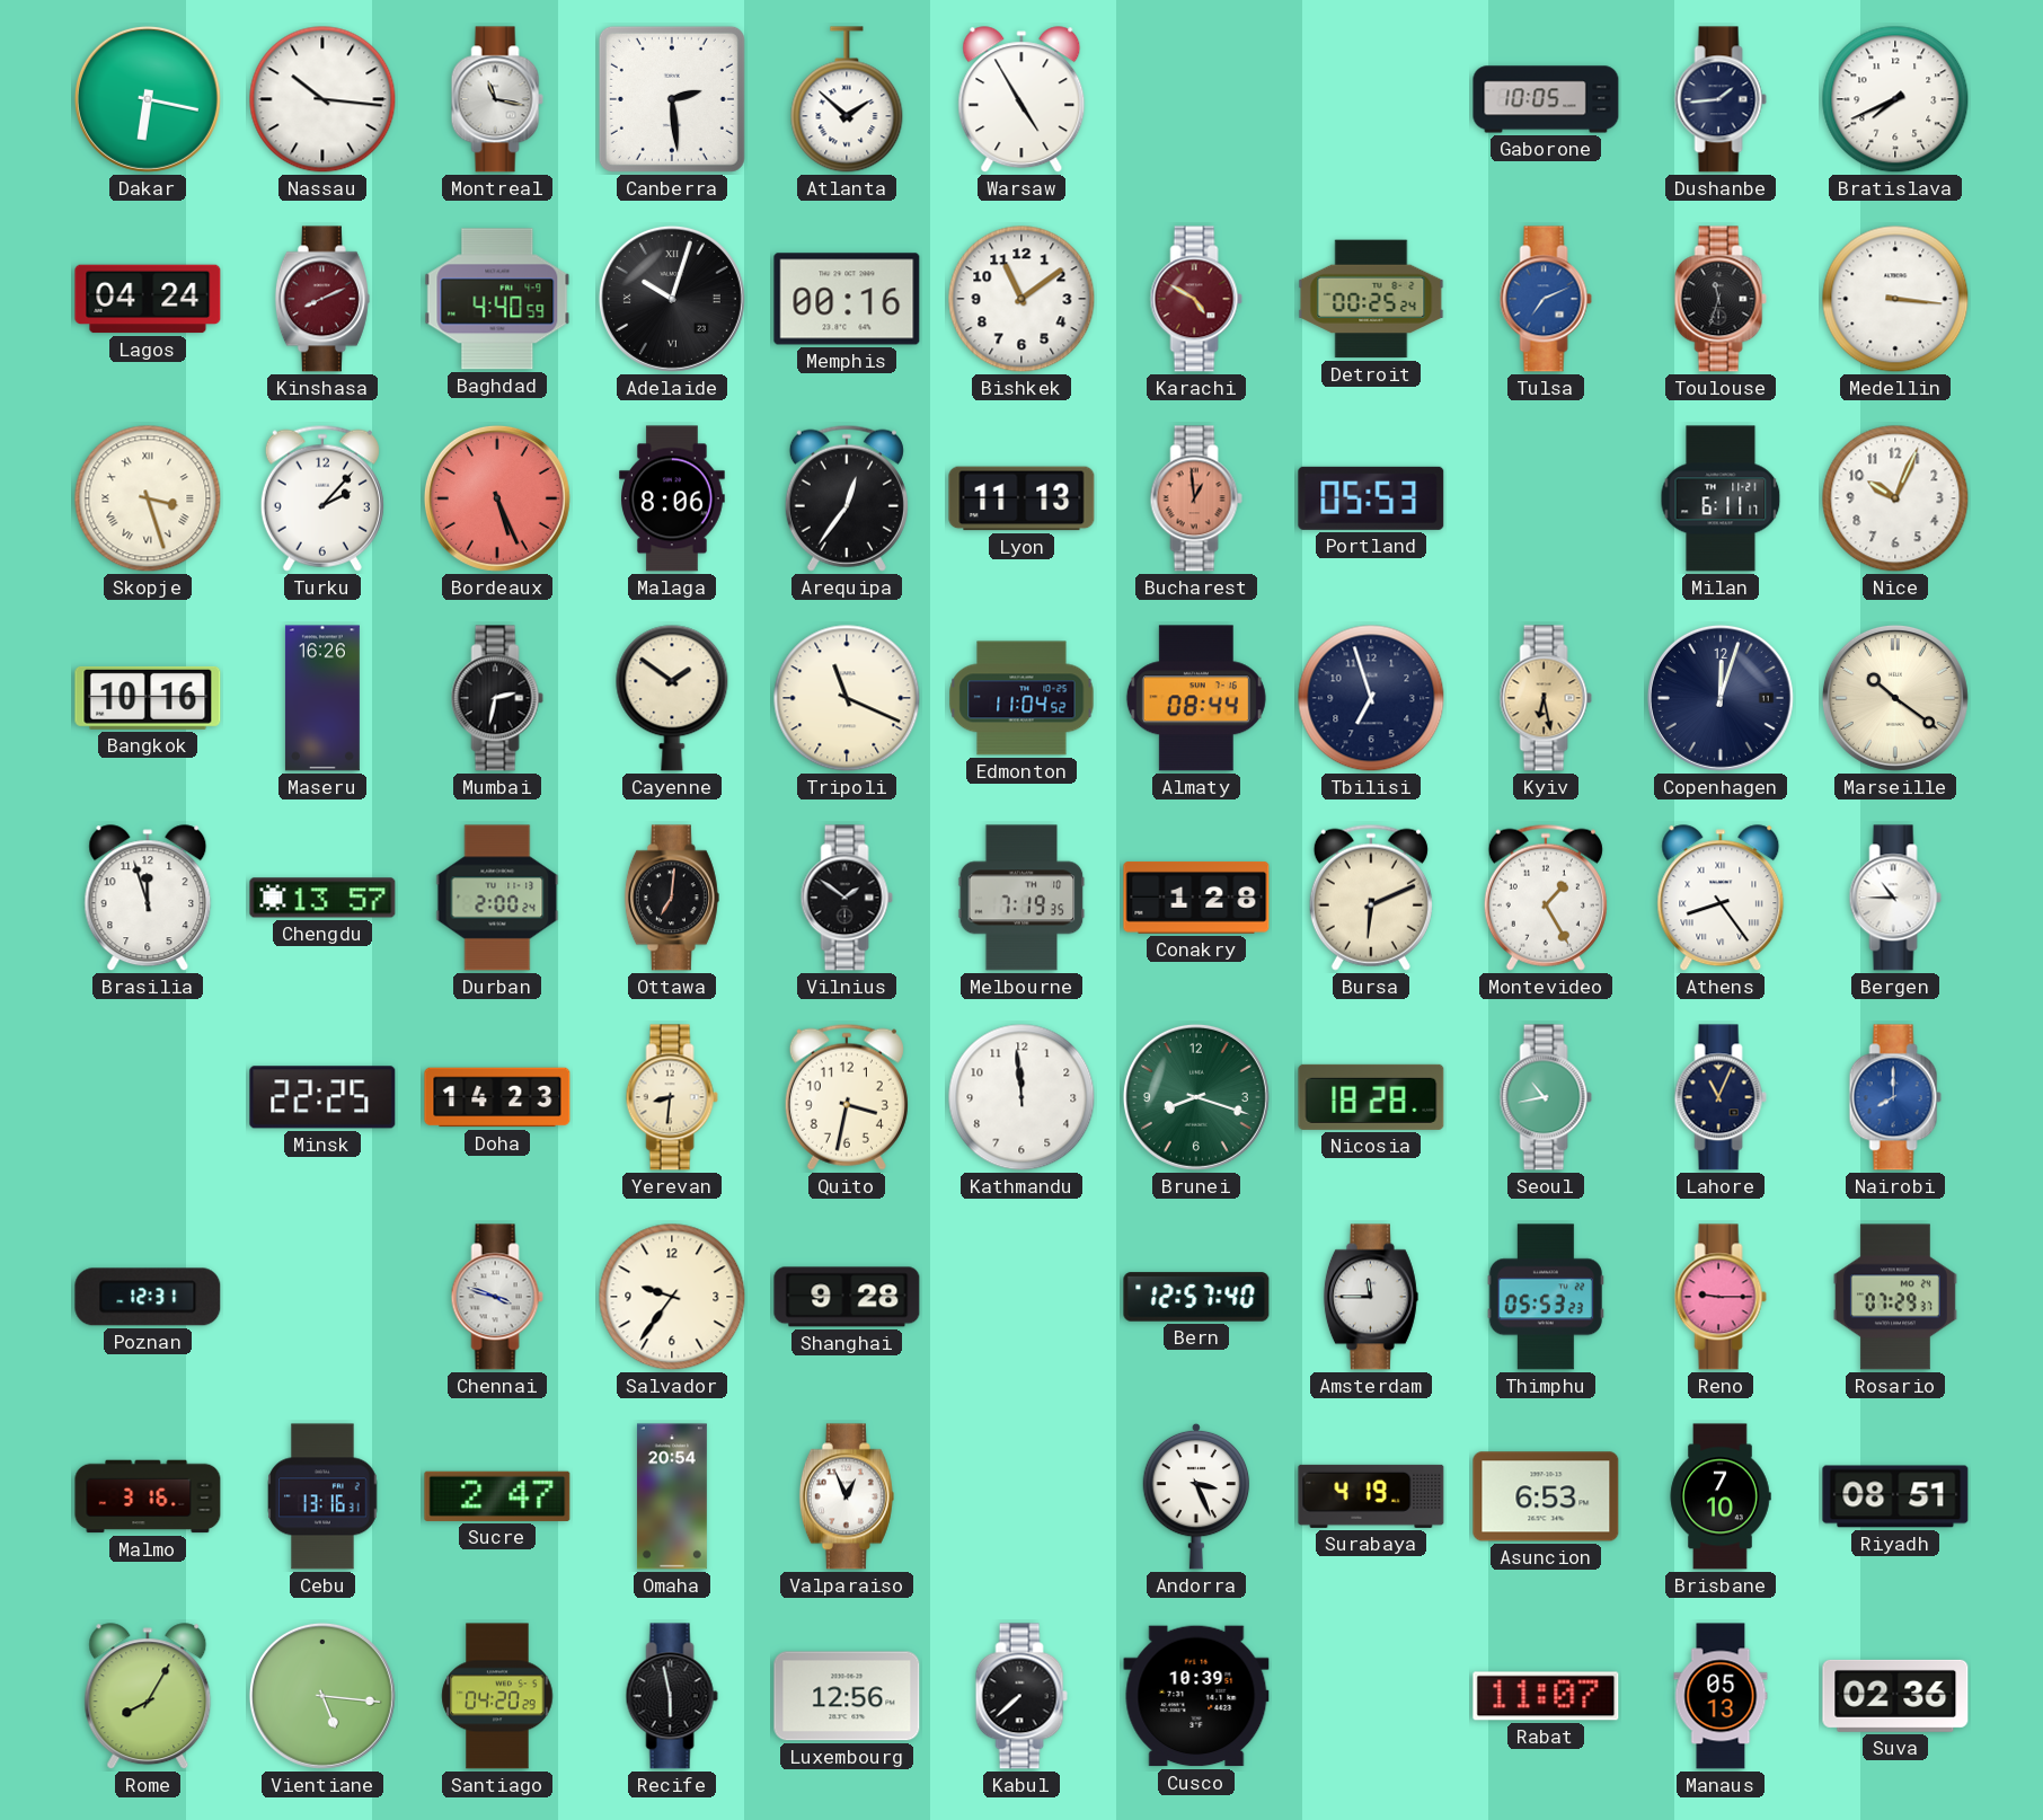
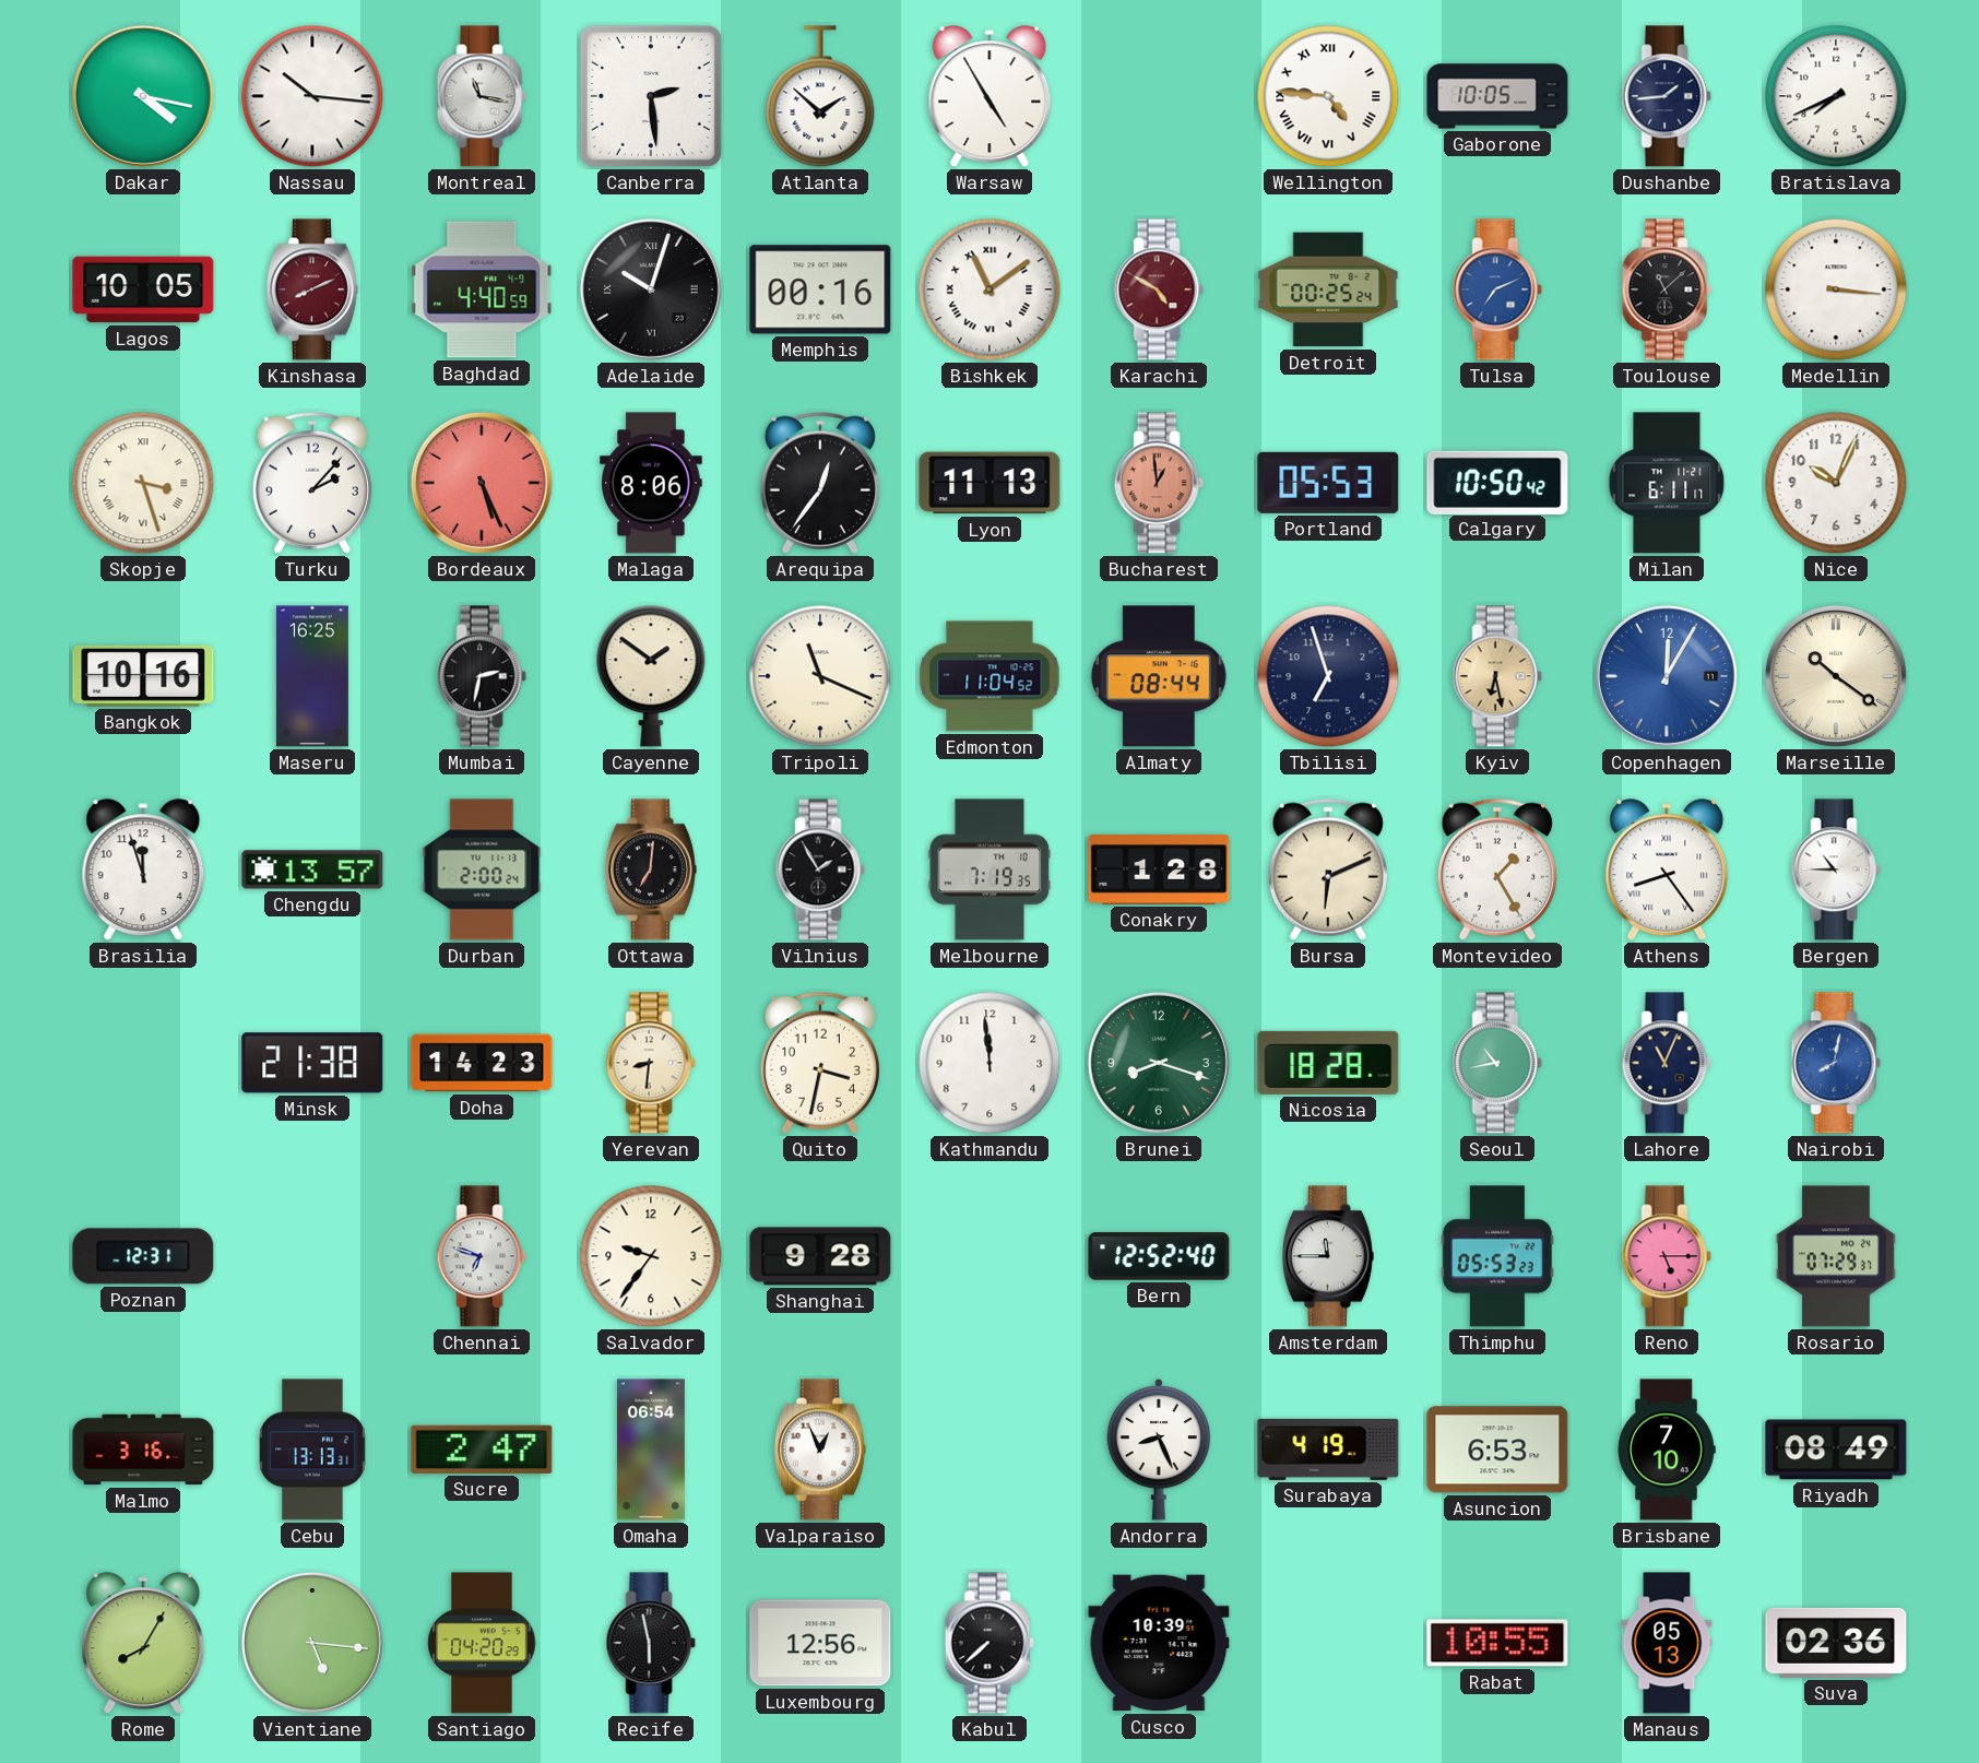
Dakar: 6:17 -> 4:17
Wellington: none -> 4:46
Lagos: 04:24 -> 10:05
Bishkek numerals: Arabic -> Roman
Toulouse: 11:33 -> 11:08
Calgary: none -> 10:50
Maseru: 16:26 -> 16:25
Copenhagen: 12:03 -> 12:05
Copenhagen dial: navy -> blue
Vilnius: 1:51 -> 1:55
Minsk: 22:25 -> 21:38
Nairobi: 8:00 -> 8:02
Chennai: 3:48 -> 6:48
Bern: 12:57 -> 12:52
Reno: 9:15 -> 5:15
Cebu: 13:16 -> 13:13
Omaha: 20:54 -> 06:54
Andorra: 3:26 -> 8:26
Riyadh: 08:51 -> 08:49
Rabat: 11:07 -> 10:55
